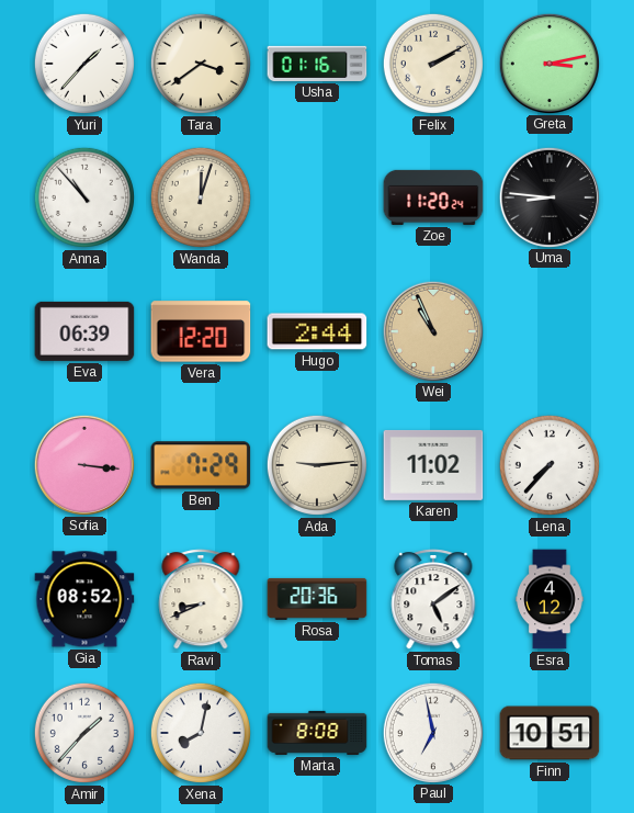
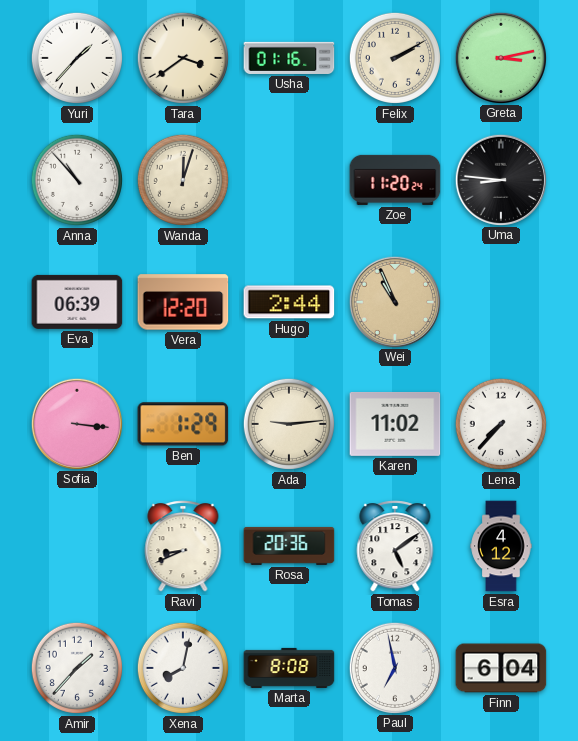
Ben: 7:29 -> 1:29
Gia: 08:52 -> none
Finn: 10:51 -> 6:04
